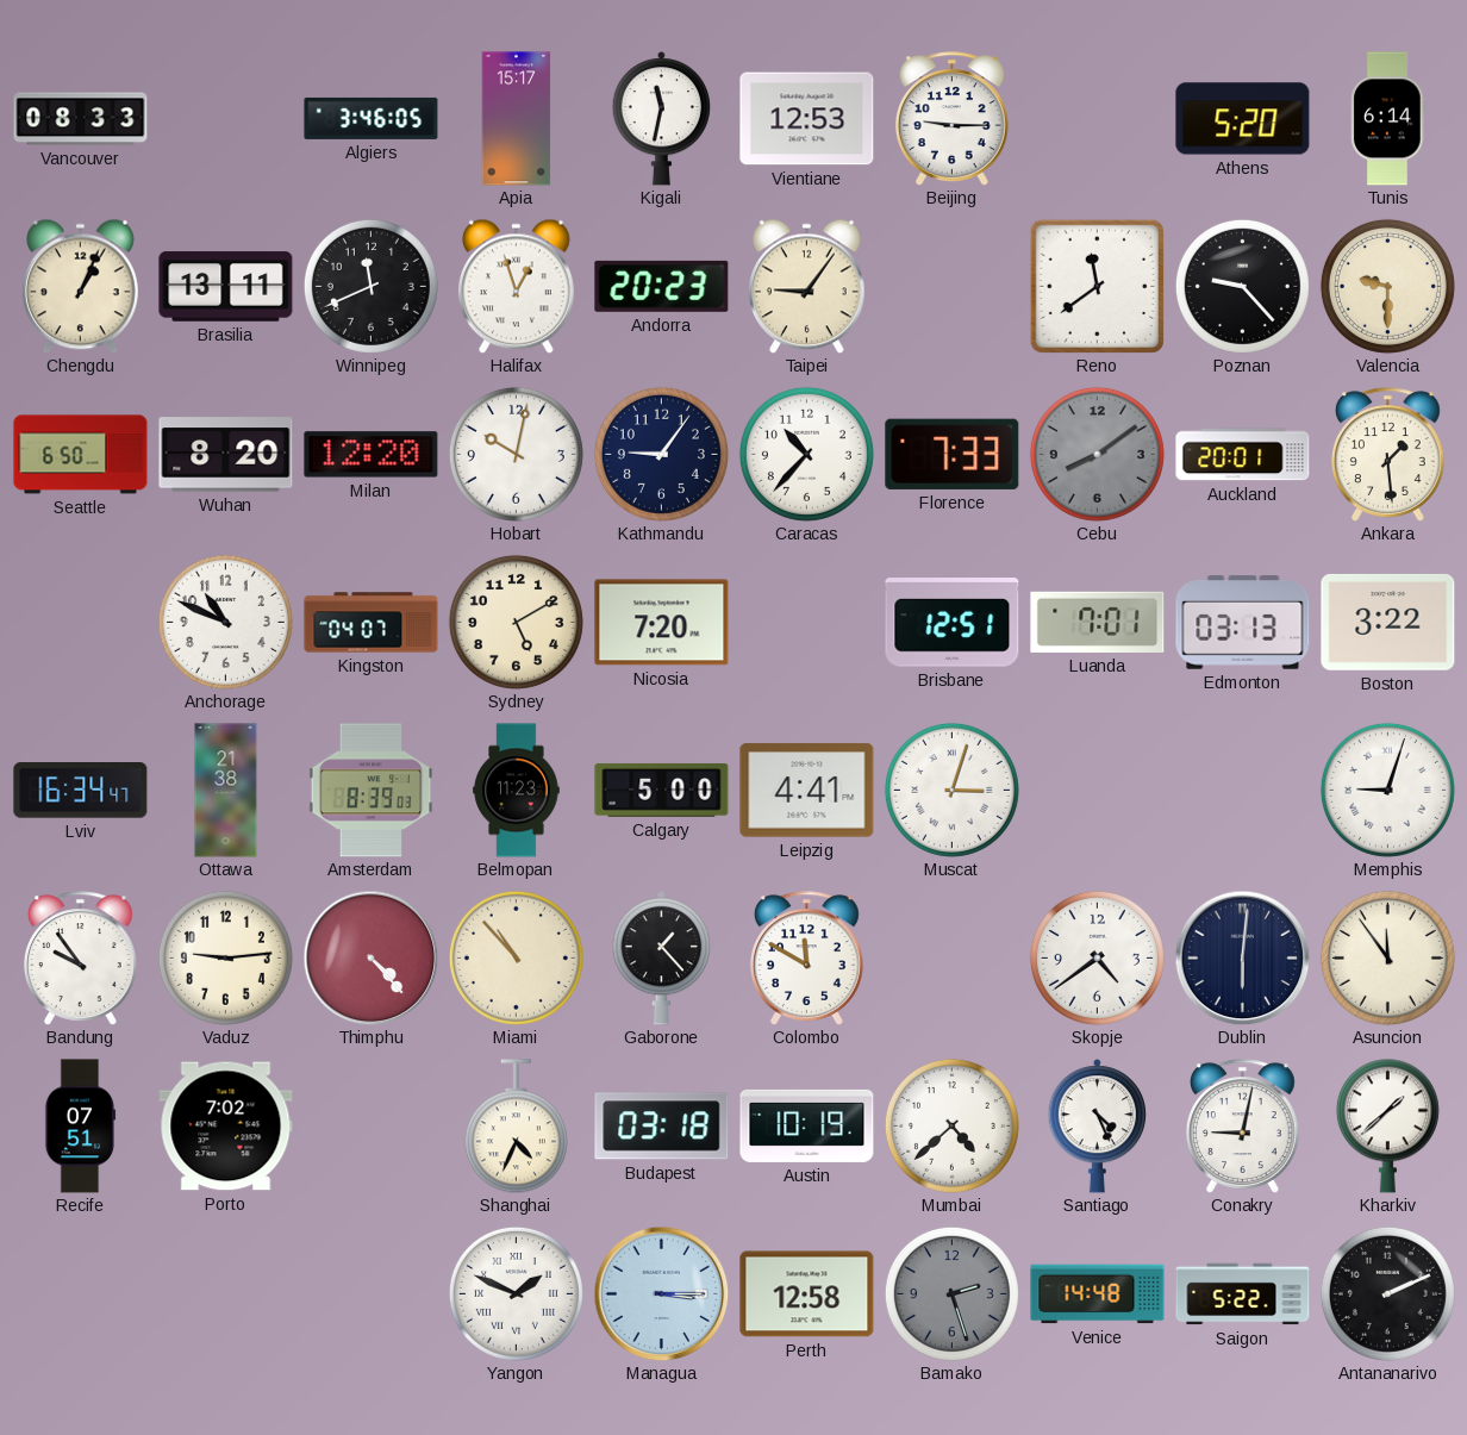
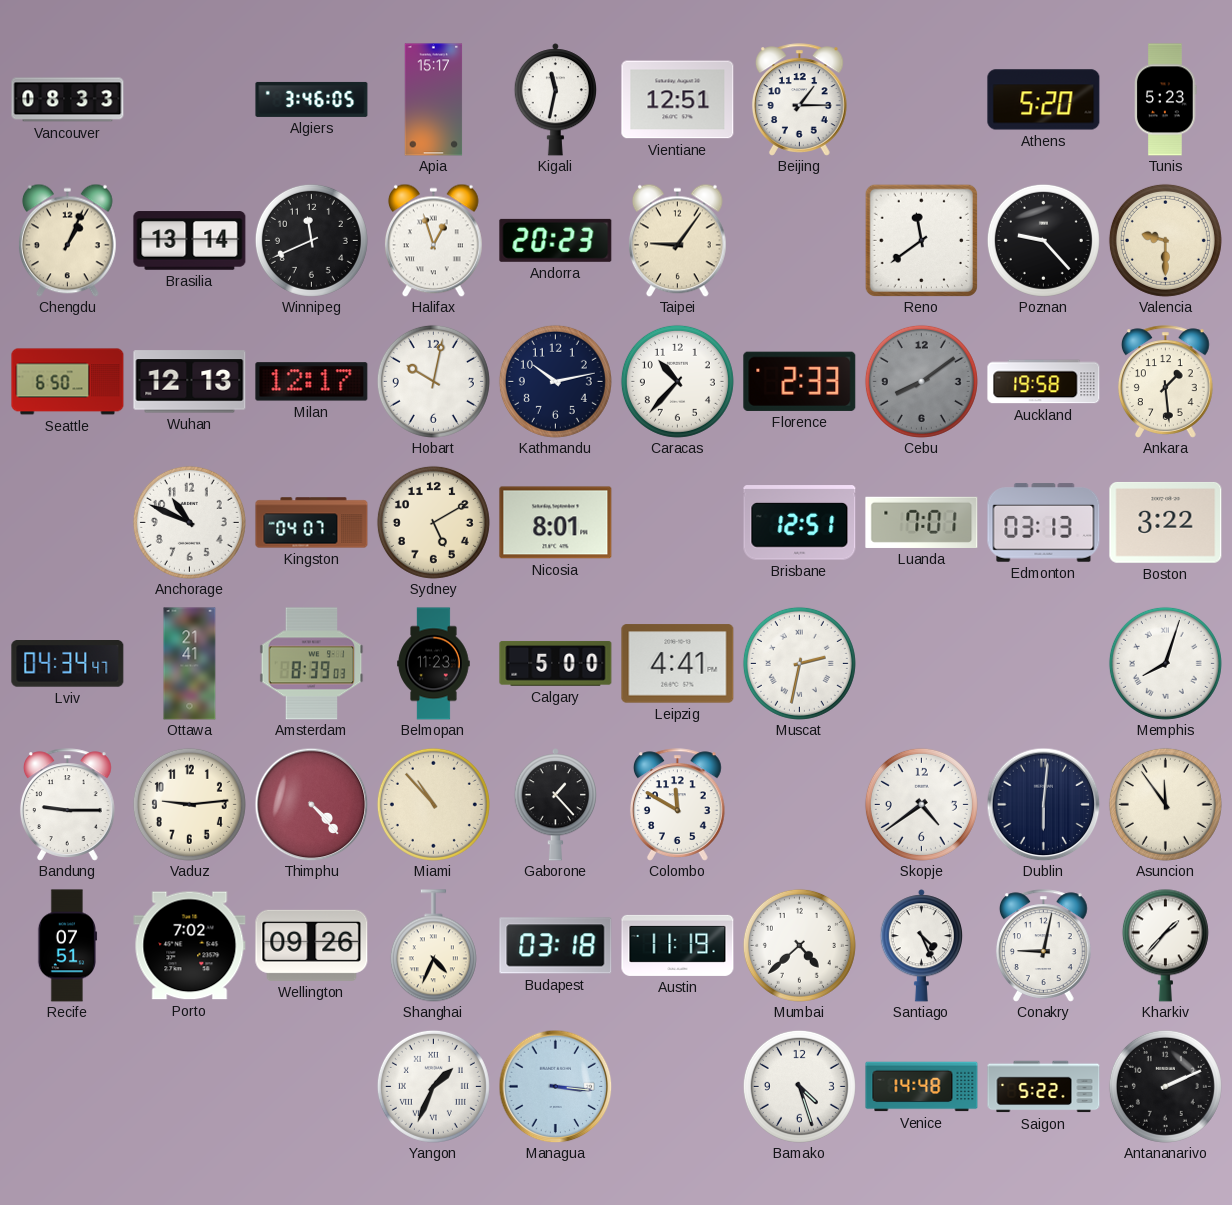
Vientiane: 12:53 -> 12:51
Beijing: 9:15 -> 1:15
Tunis: 6:14 -> 5:23
Brasilia: 13:11 -> 13:14
Wuhan: 8:20 -> 12:13
Milan: 12:20 -> 12:17
Kathmandu: 9:06 -> 10:13
Florence: 7:33 -> 2:33
Auckland: 20:01 -> 19:58
Nicosia: 7:20 -> 8:01
Lviv: 16:34 -> 04:34
Ottawa: 21:38 -> 21:41
Muscat: 3:03 -> 2:32
Memphis: 9:03 -> 8:03
Bandung: 9:54 -> 9:15
Wellington: none -> 09:26
Austin: 10:19 -> 11:19
Kharkiv: 1:38 -> 1:37
Yangon: 1:49 -> 1:34
Managua: 3:15 -> 3:16
Perth: 12:58 -> none
Bamako: 2:27 -> 4:27
Bamako dial: grey -> white
